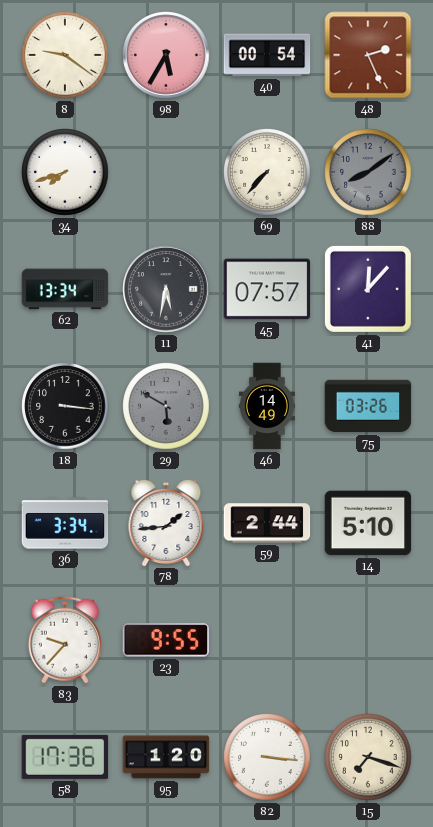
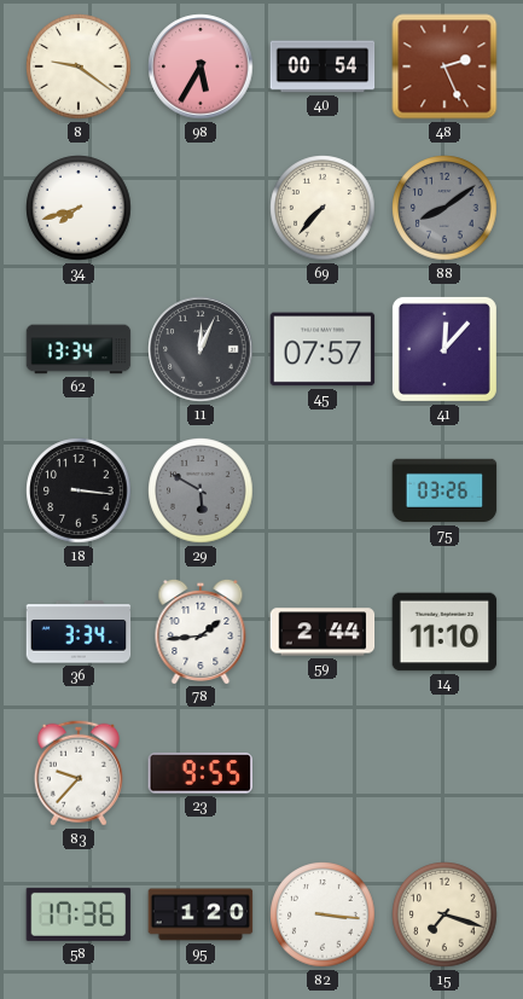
11: 5:32 -> 12:04
46: 14:49 -> none
14: 5:10 -> 11:10
